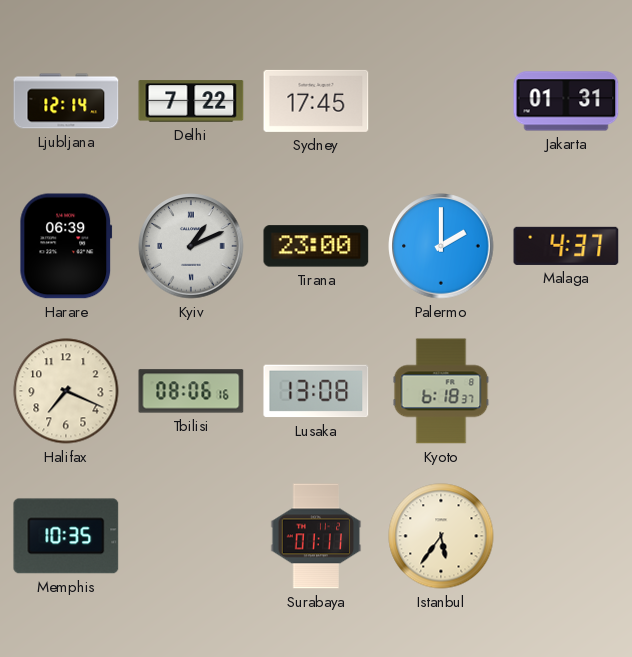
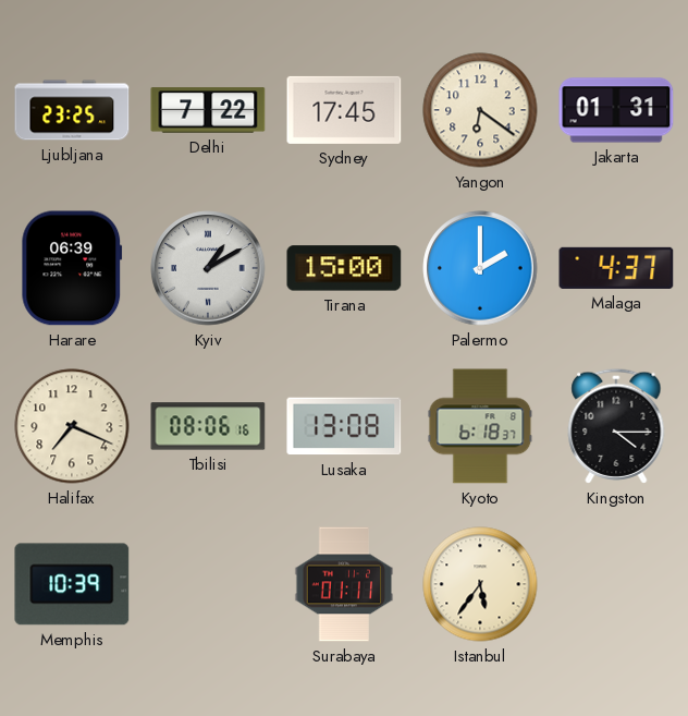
Ljubljana: 12:14 -> 23:25
Yangon: none -> 6:21
Kyiv: 1:11 -> 1:10
Tirana: 23:00 -> 15:00
Kingston: none -> 4:15
Memphis: 10:35 -> 10:39
